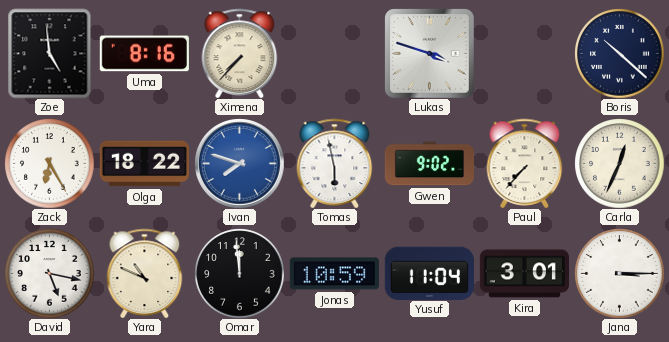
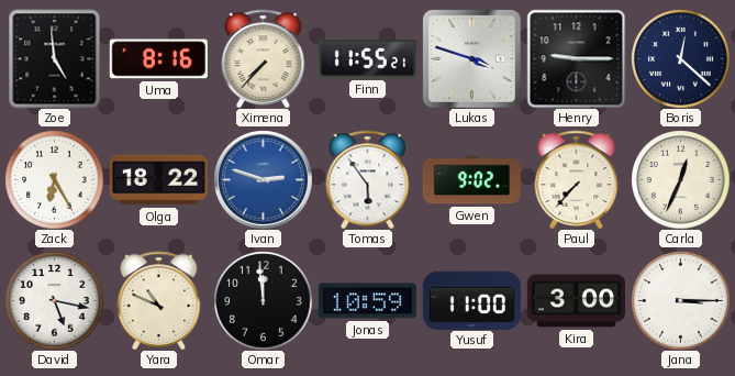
Finn: none -> 11:55
Henry: none -> 9:15
Boris: 10:22 -> 12:22
Ivan: 7:48 -> 2:48
Tomas: 5:58 -> 5:54
Yusuf: 11:04 -> 11:00
Kira: 3:01 -> 3:00
